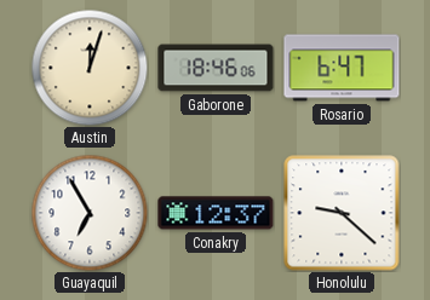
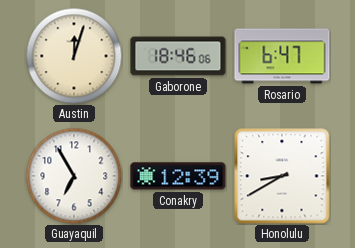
Conakry: 12:37 -> 12:39
Honolulu: 9:22 -> 8:40
